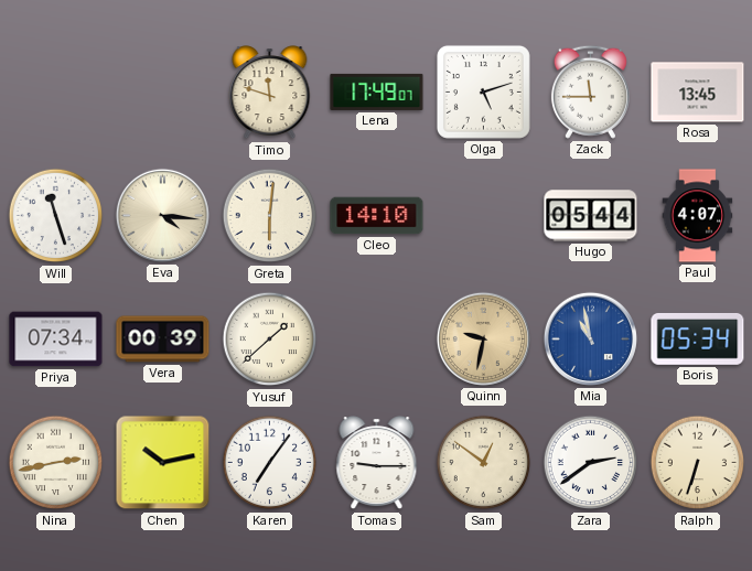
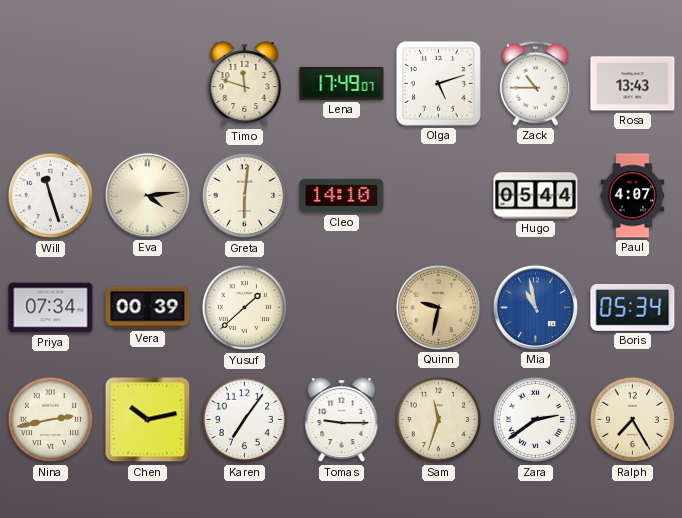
Zack: 11:45 -> 10:45
Rosa: 13:45 -> 13:43
Eva: 4:16 -> 4:14
Sam: 12:51 -> 11:33
Ralph: 6:33 -> 7:25
